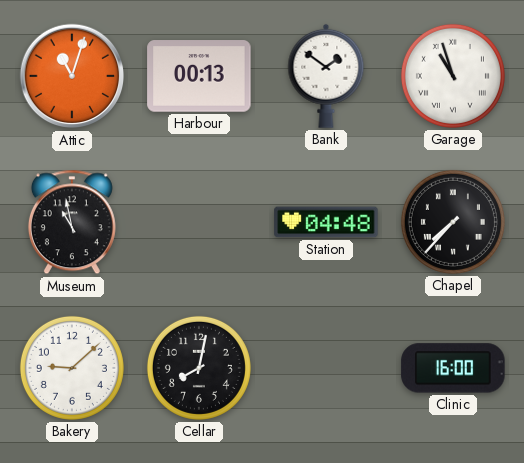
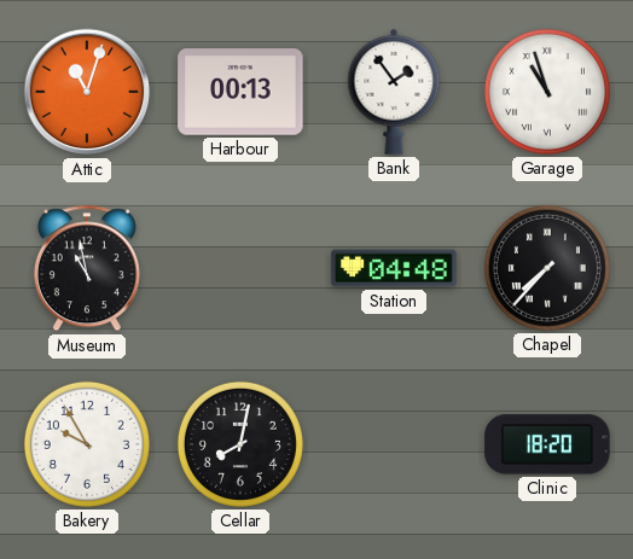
Bank: 1:51 -> 1:54
Bakery: 9:08 -> 9:55
Clinic: 16:00 -> 18:20
